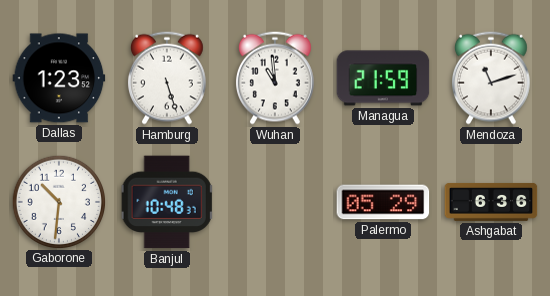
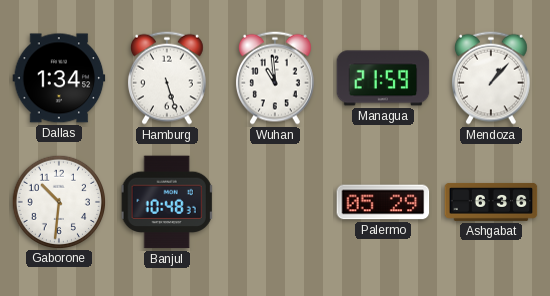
Dallas: 1:23 -> 1:34
Mendoza: 11:12 -> 1:07
